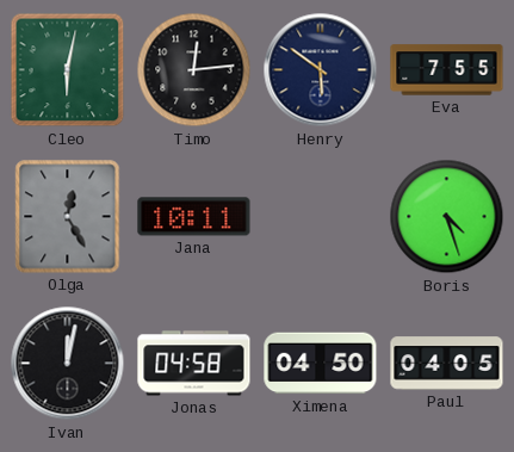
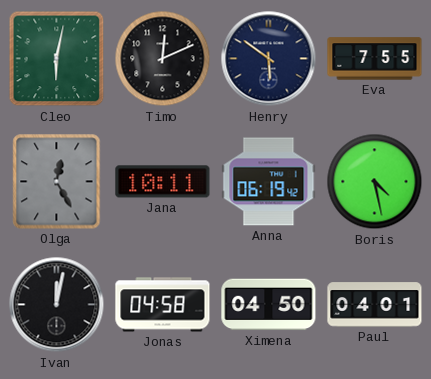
Timo: 12:14 -> 12:11
Anna: none -> 06:19
Boris: 4:27 -> 4:28
Paul: 04:05 -> 04:01
